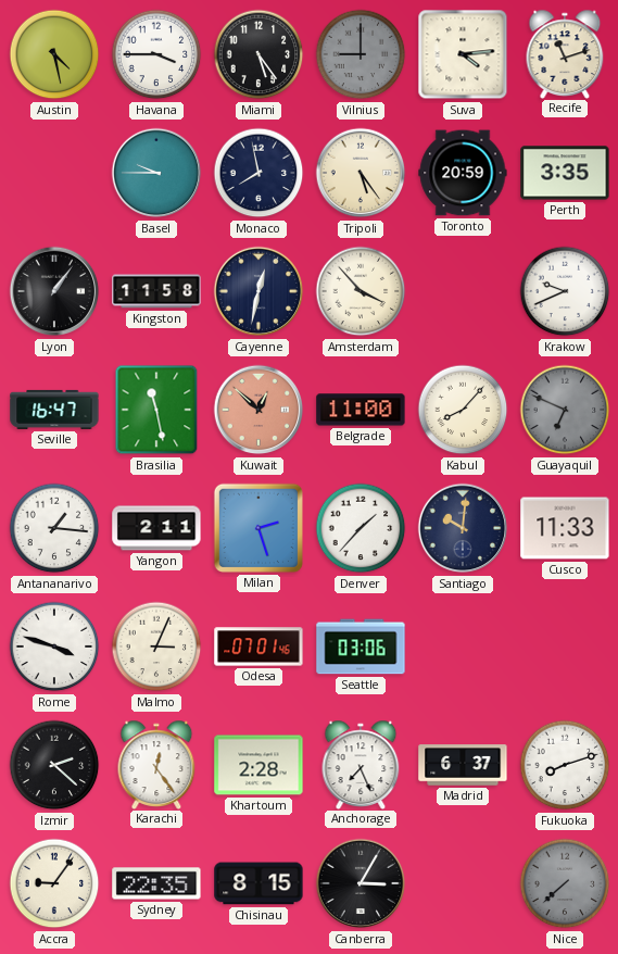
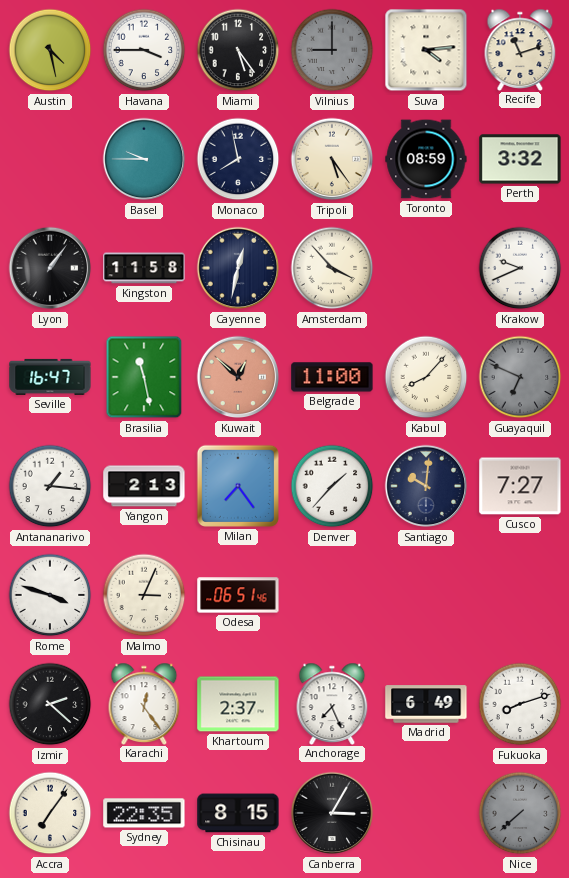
Toronto: 20:59 -> 08:59
Perth: 3:35 -> 3:32
Yangon: 2:11 -> 2:13
Milan: 2:27 -> 7:24
Cusco: 11:33 -> 7:27
Odesa: 07:01 -> 06:51
Seattle: 03:06 -> none
Khartoum: 2:28 -> 2:37
Madrid: 6:37 -> 6:49
Accra: 9:06 -> 7:06
